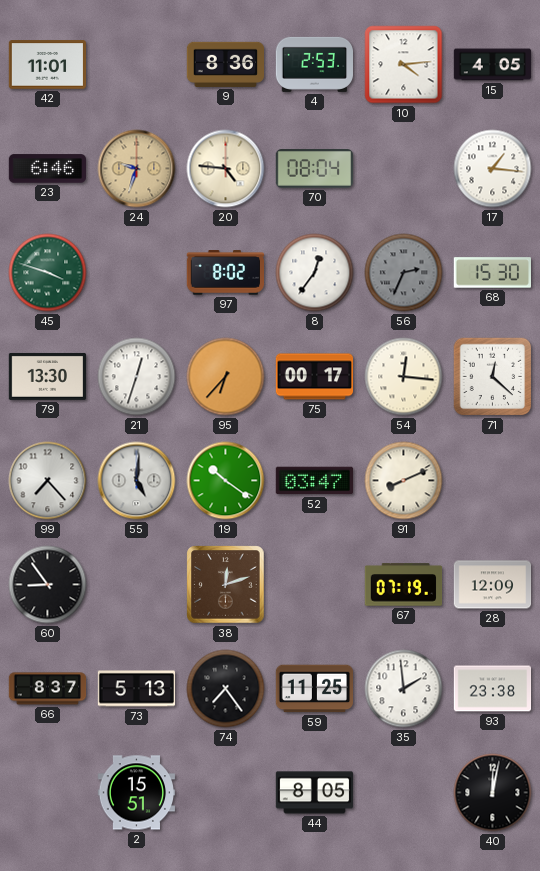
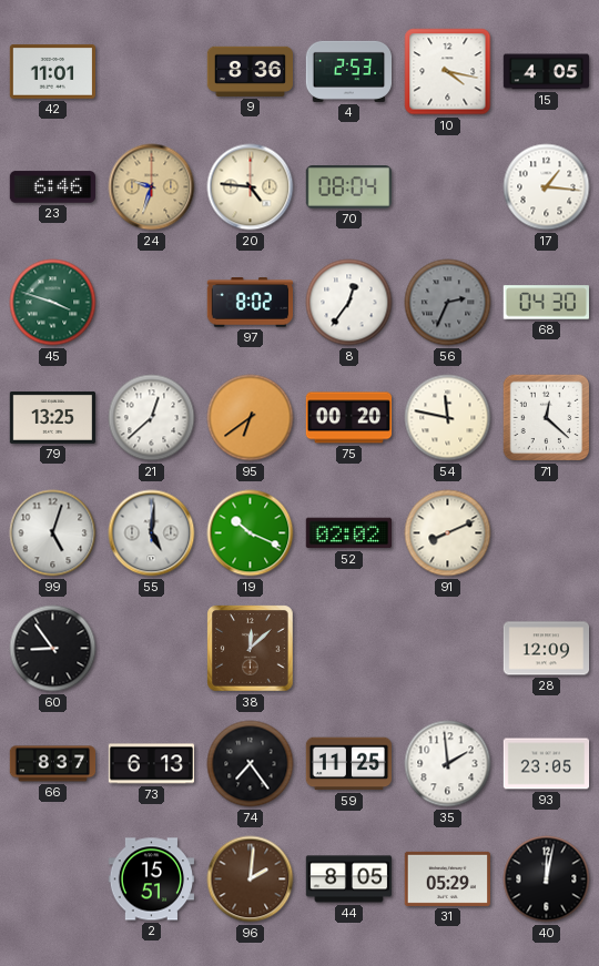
10: 4:14 -> 4:17
68: 15:30 -> 04:30
79: 13:30 -> 13:25
21: 12:33 -> 12:38
95: 6:37 -> 6:39
75: 00:17 -> 00:20
54: 12:16 -> 11:47
99: 7:23 -> 5:03
19: 10:21 -> 10:19
52: 03:47 -> 02:02
38: 12:12 -> 12:08
67: 07:19 -> none
73: 5:13 -> 6:13
93: 23:38 -> 23:05
96: none -> 2:01
31: none -> 05:29
